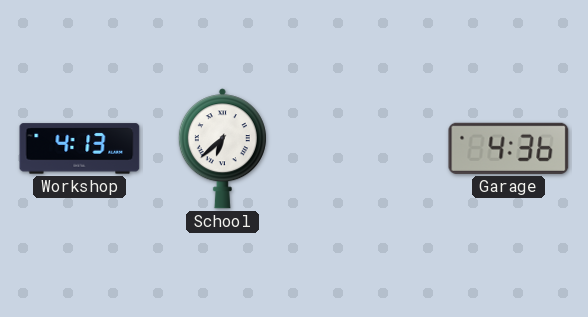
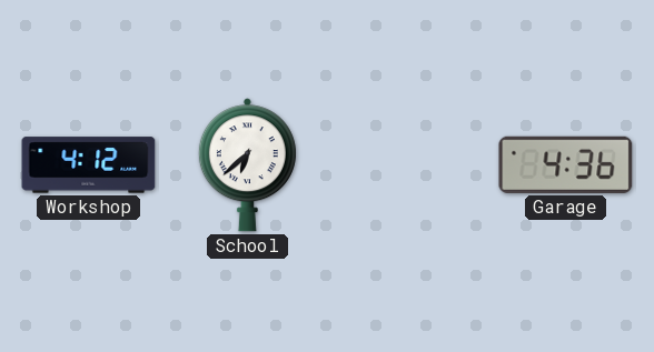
Workshop: 4:13 -> 4:12
